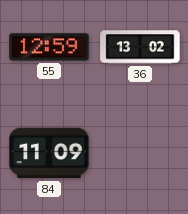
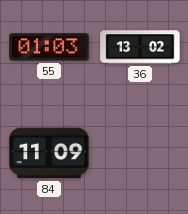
55: 12:59 -> 01:03
